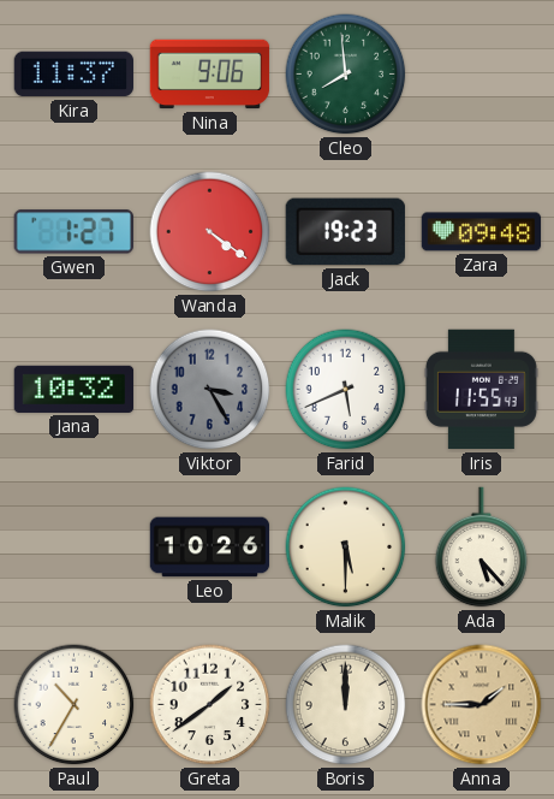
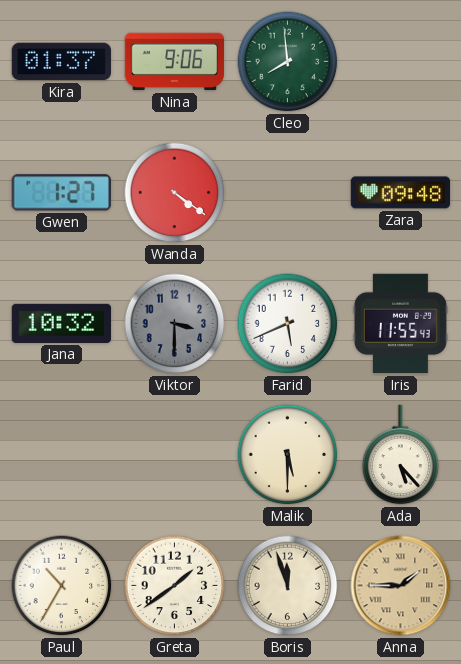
Kira: 11:37 -> 01:37
Jack: 19:23 -> none
Viktor: 3:25 -> 3:30
Leo: 10:26 -> none
Boris: 12:00 -> 11:57
